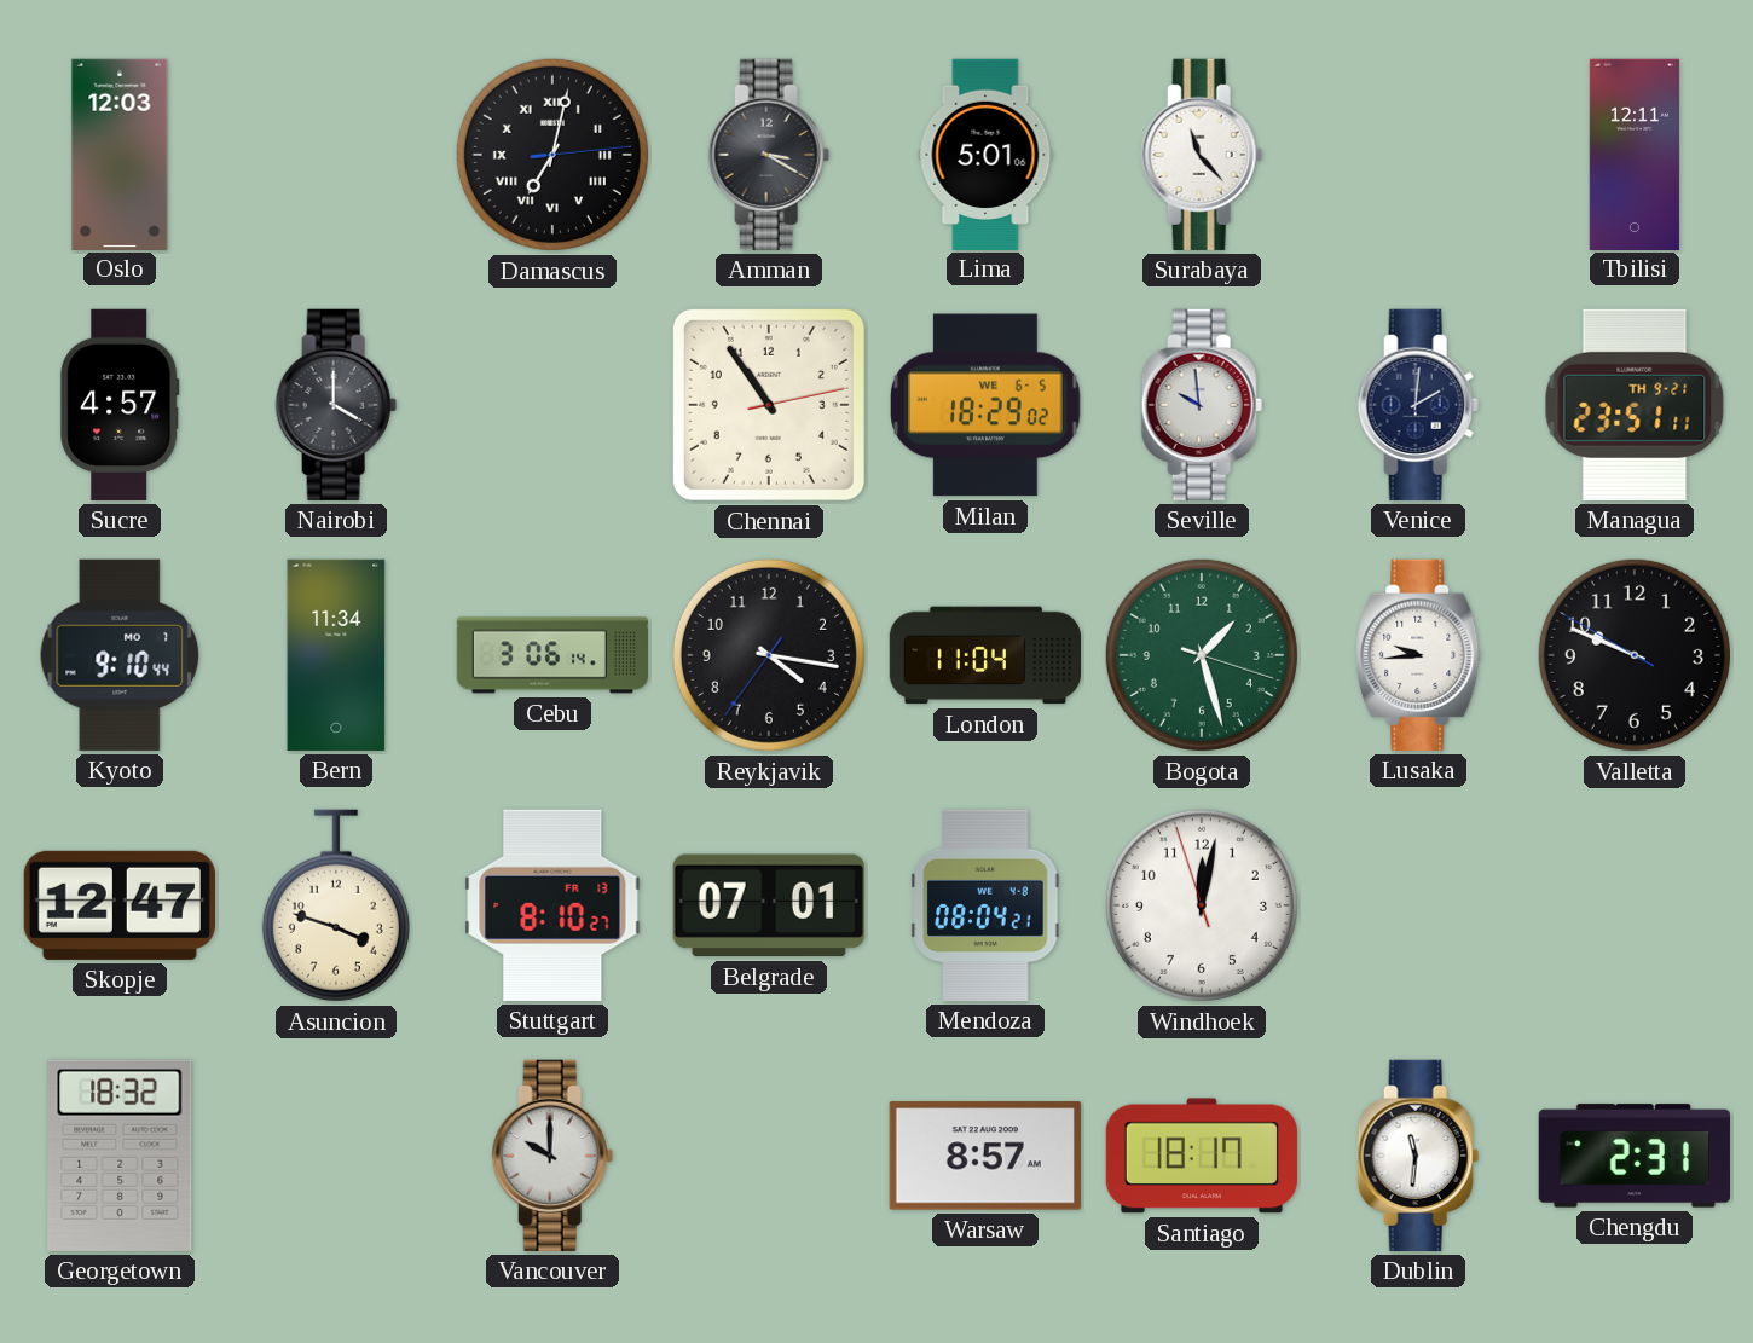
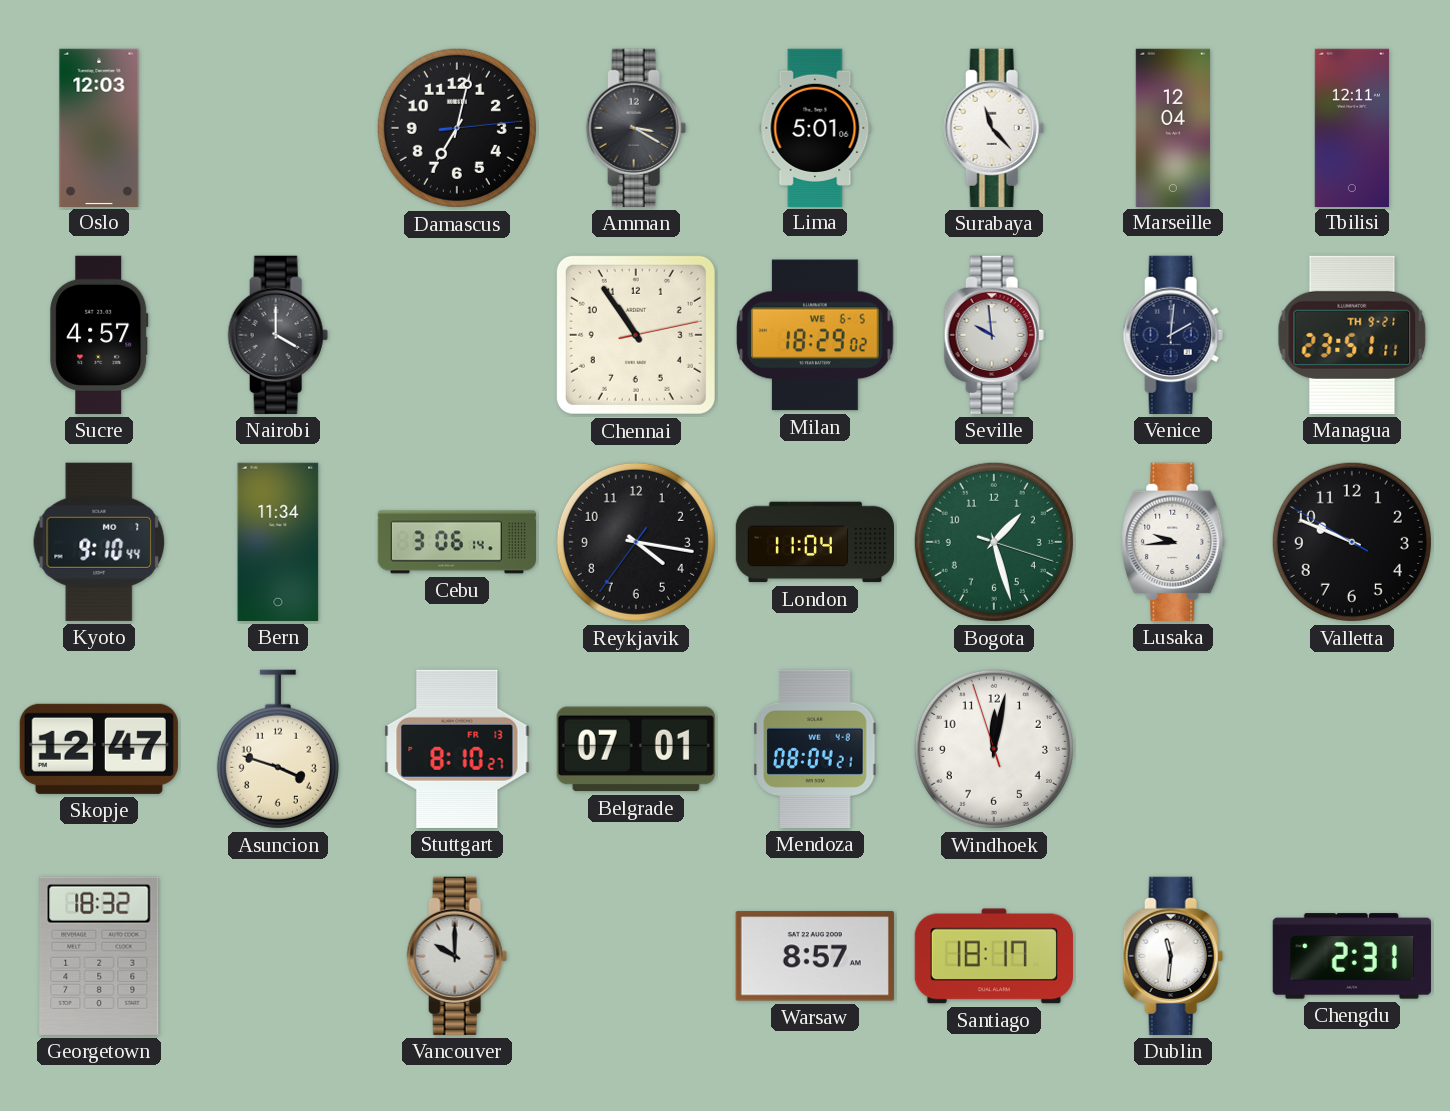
Damascus numerals: Roman -> Arabic
Marseille: none -> 12:04
